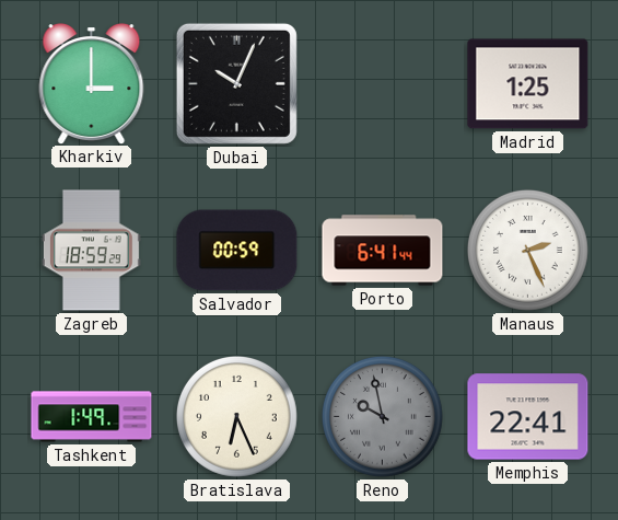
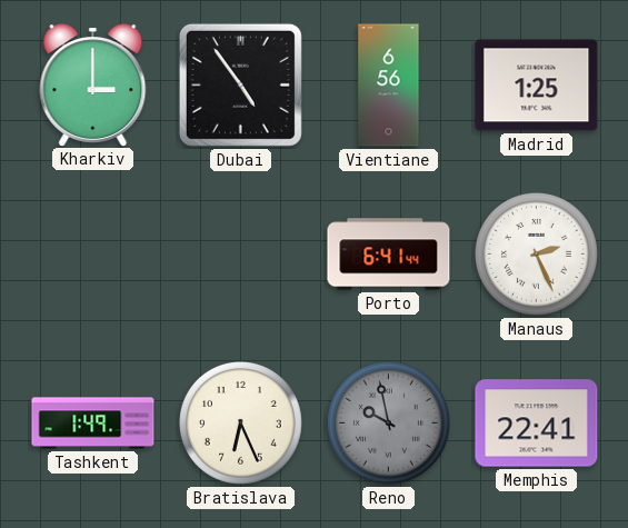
Dubai: 10:04 -> 4:54
Vientiane: none -> 6:56
Zagreb: 18:59 -> none
Salvador: 00:59 -> none
